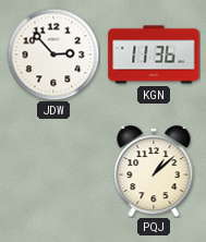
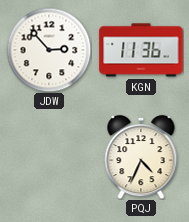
PQJ: 1:08 -> 4:34
